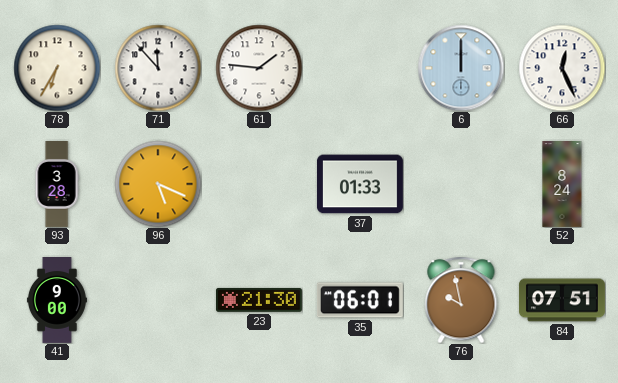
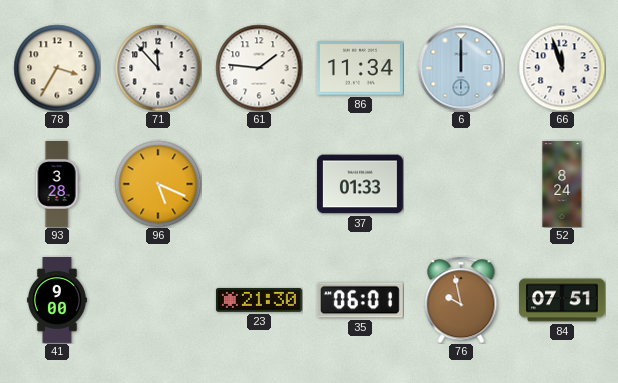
78: 6:35 -> 3:35
86: none -> 11:34
66: 12:26 -> 11:57
